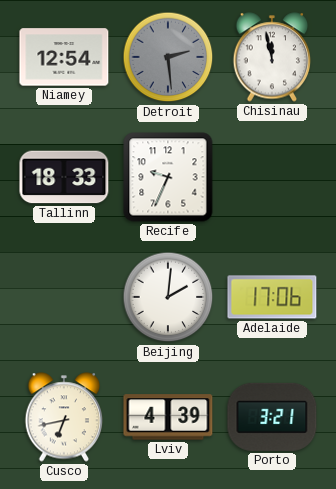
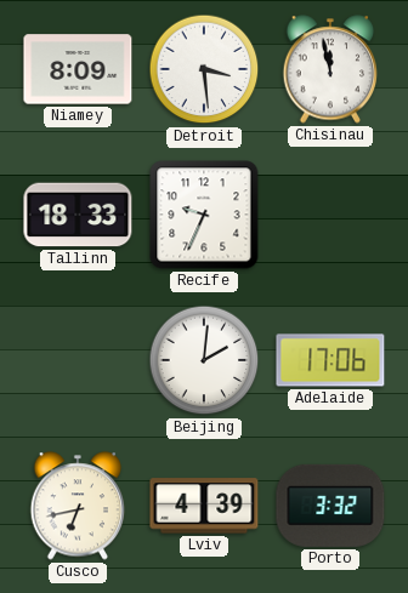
Niamey: 12:54 -> 8:09
Detroit: 2:29 -> 3:29
Detroit dial: grey -> white
Porto: 3:21 -> 3:32
